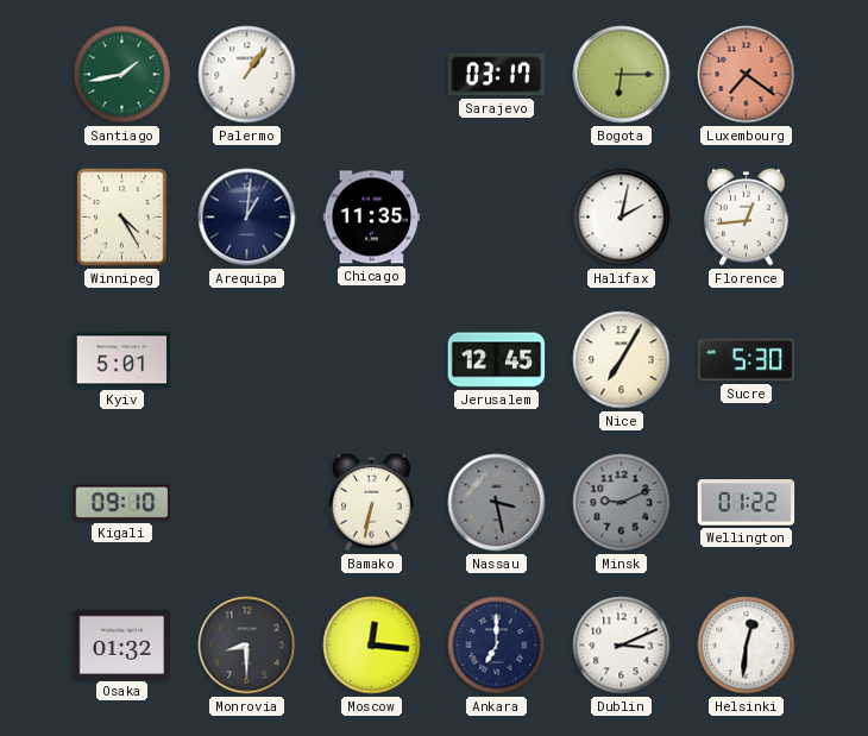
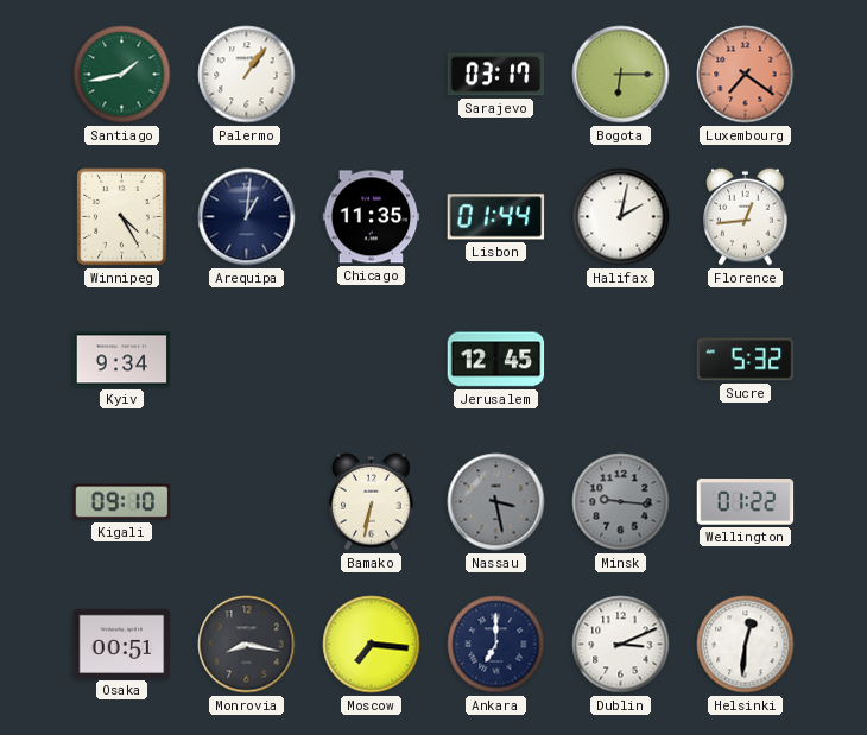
Lisbon: none -> 01:44
Kyiv: 5:01 -> 9:34
Nice: 7:05 -> none
Sucre: 5:30 -> 5:32
Minsk: 9:11 -> 9:16
Osaka: 01:32 -> 00:51
Monrovia: 8:30 -> 8:17
Moscow: 12:16 -> 7:16
